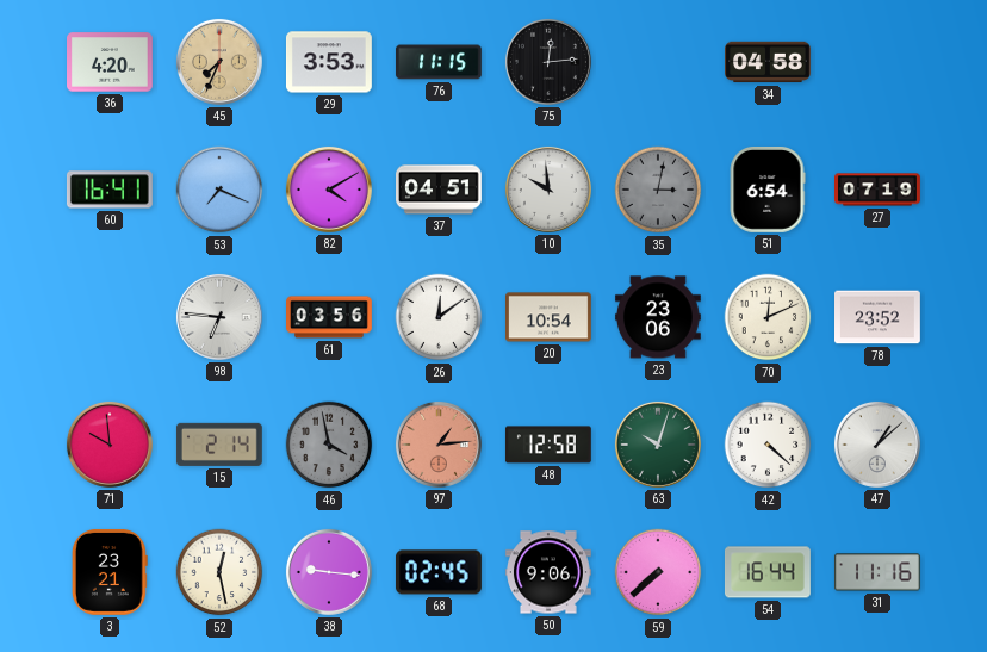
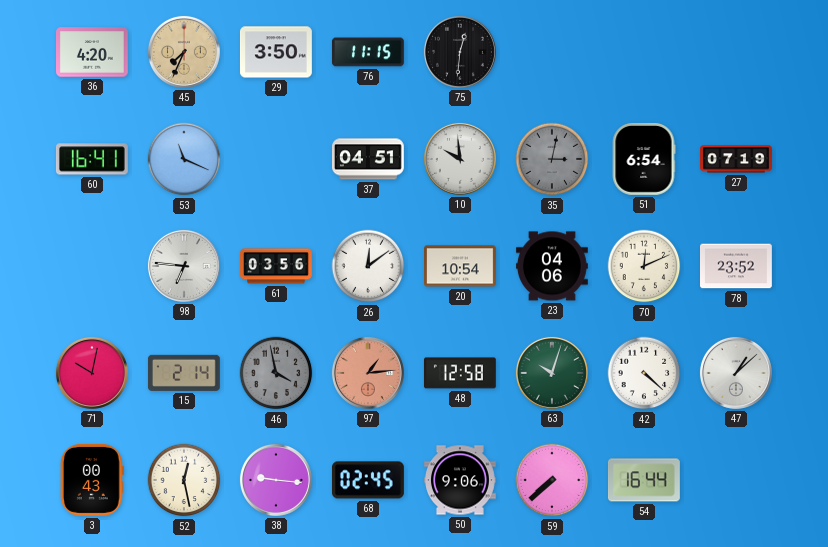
29: 3:53 -> 3:50
75: 12:14 -> 12:31
34: 04:58 -> none
53: 7:19 -> 11:19
82: 4:10 -> none
23: 23:06 -> 04:06
71: 9:59 -> 10:02
3: 23:21 -> 00:43
31: 11:16 -> none
